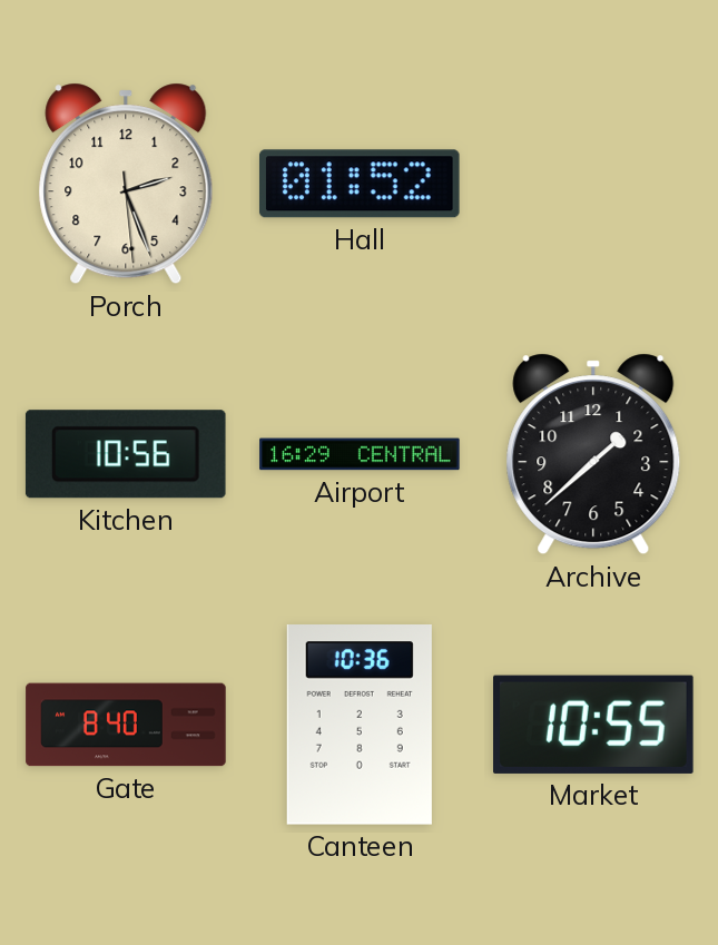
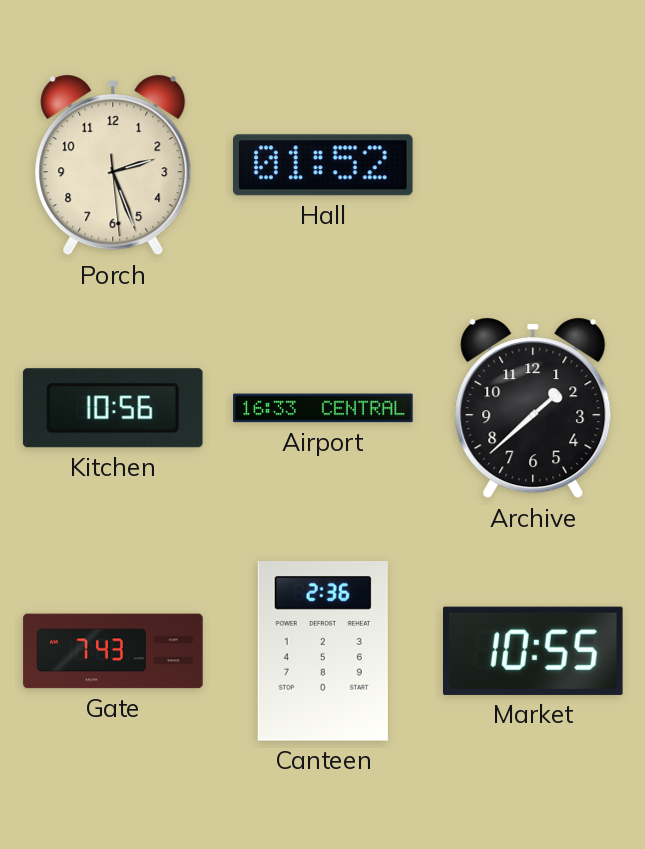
Airport: 16:29 -> 16:33
Gate: 8:40 -> 7:43
Canteen: 10:36 -> 2:36
